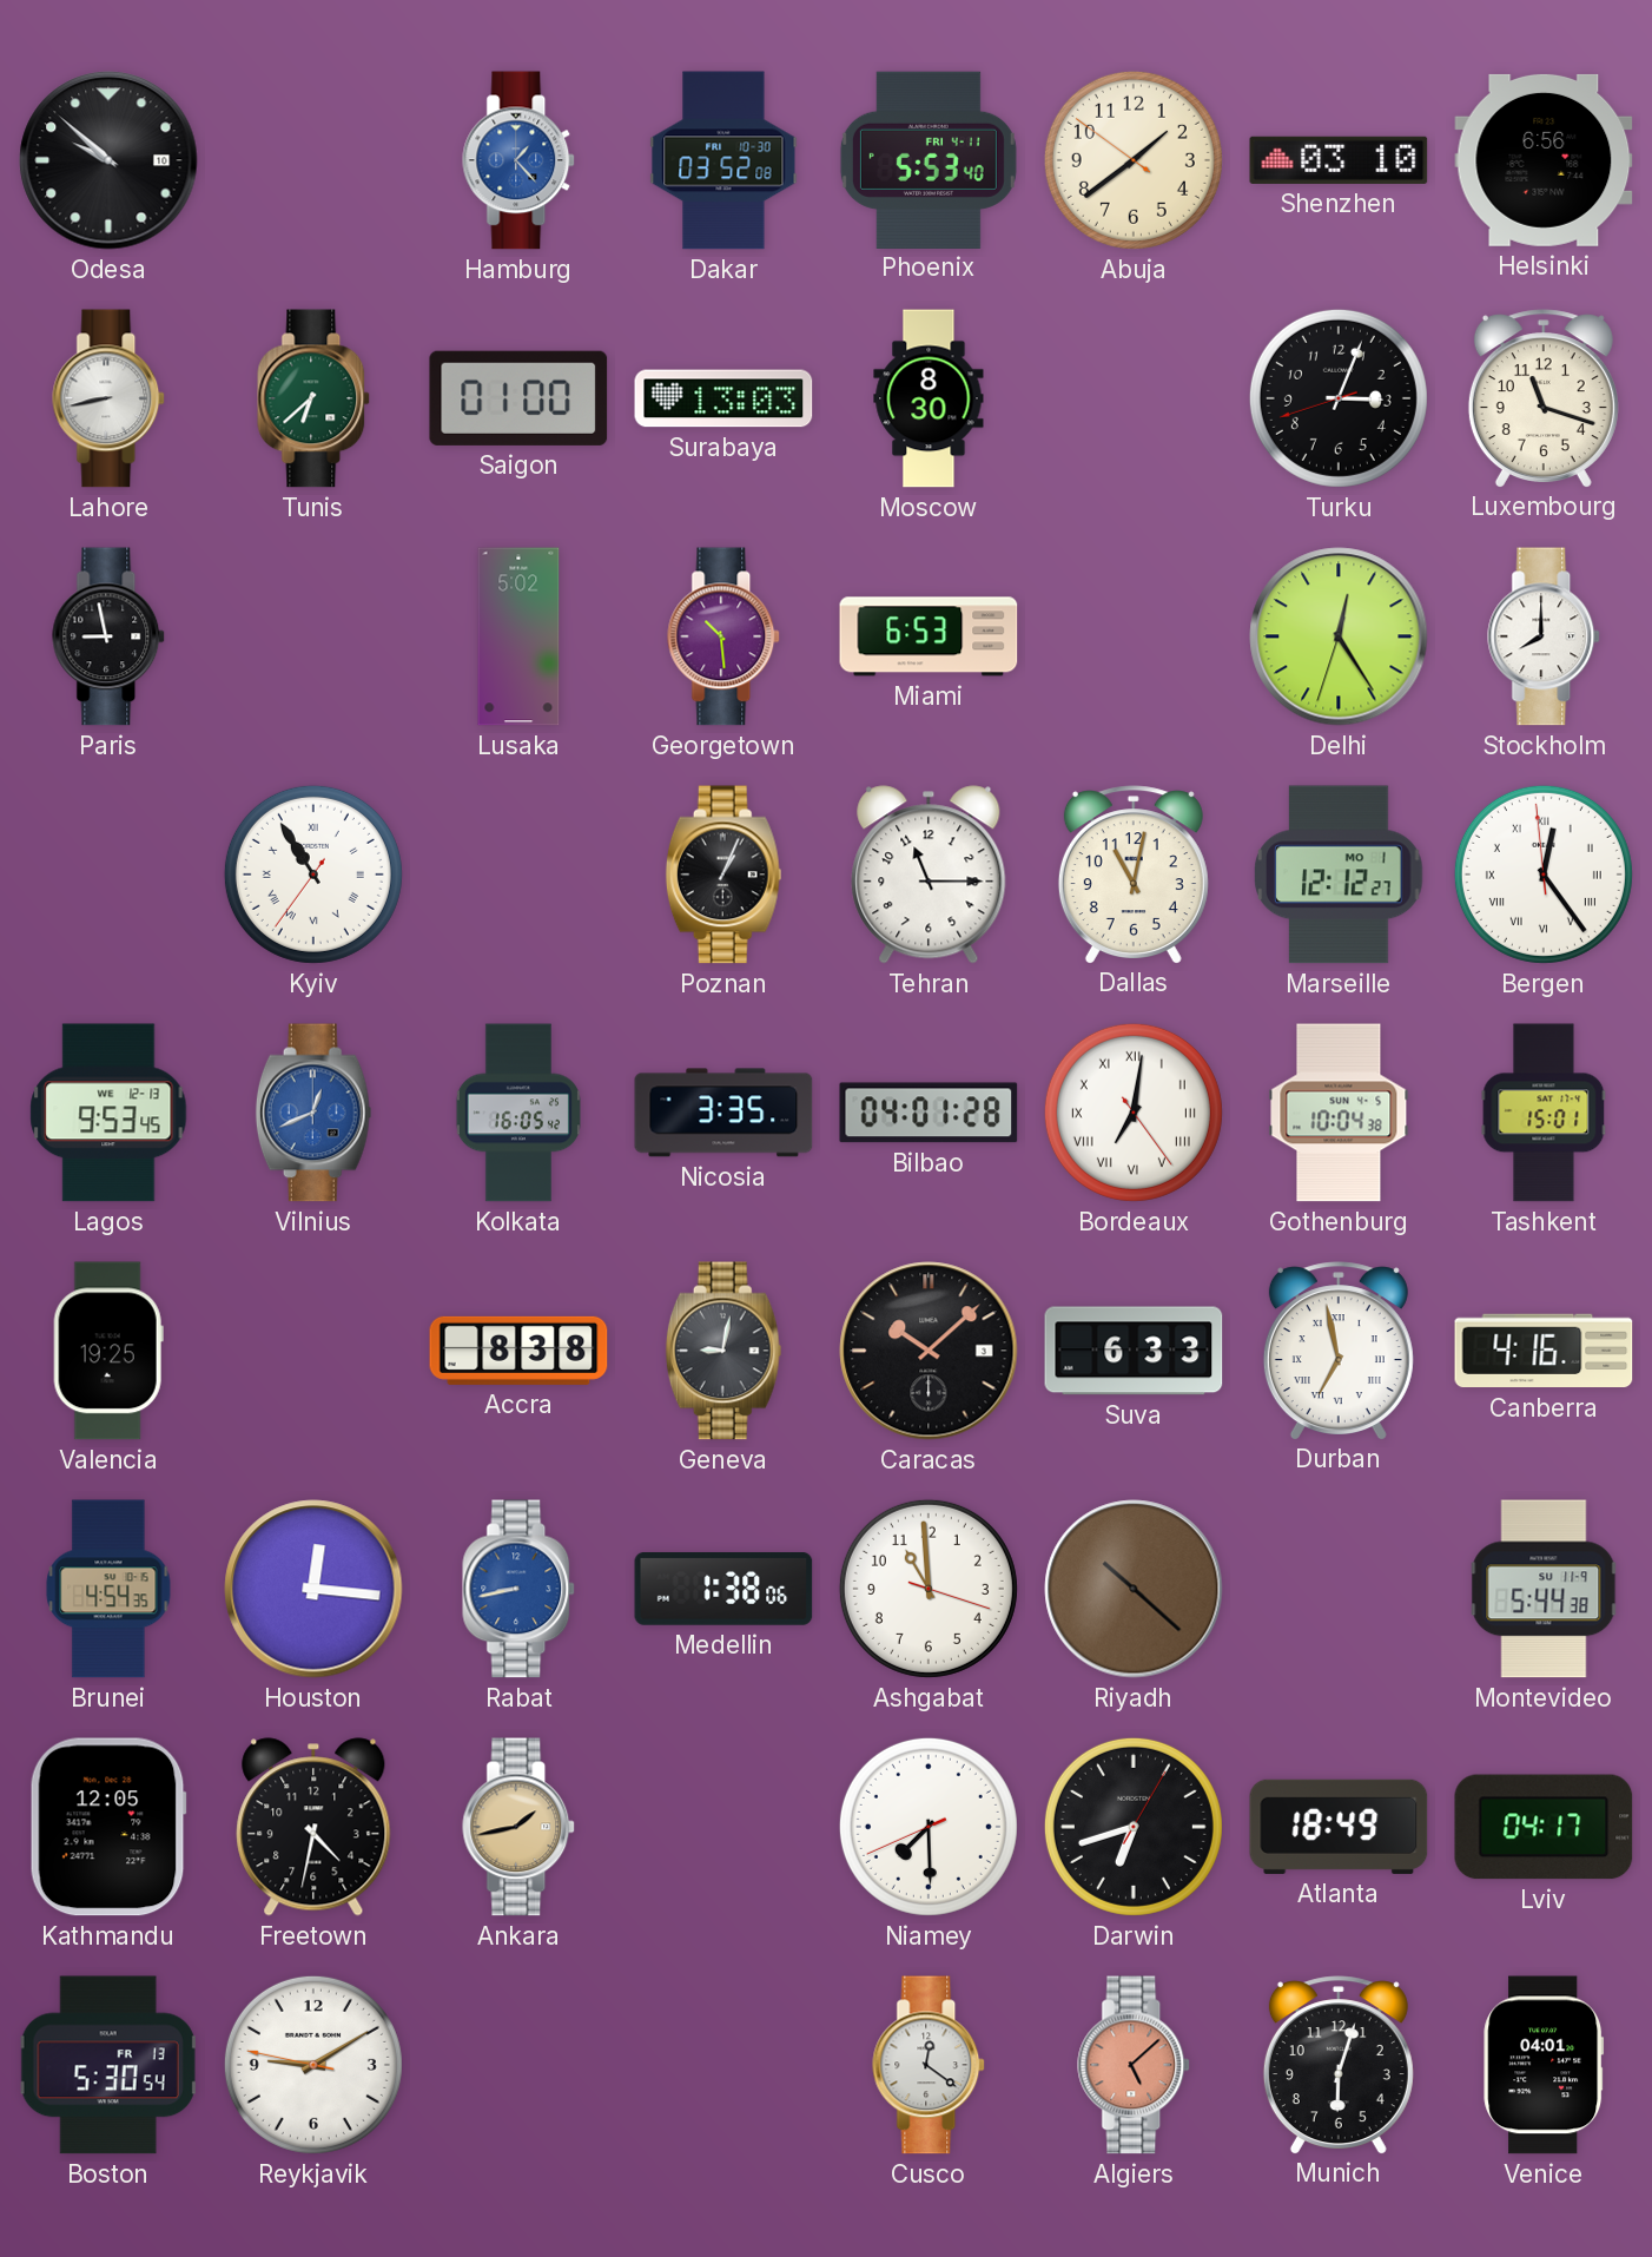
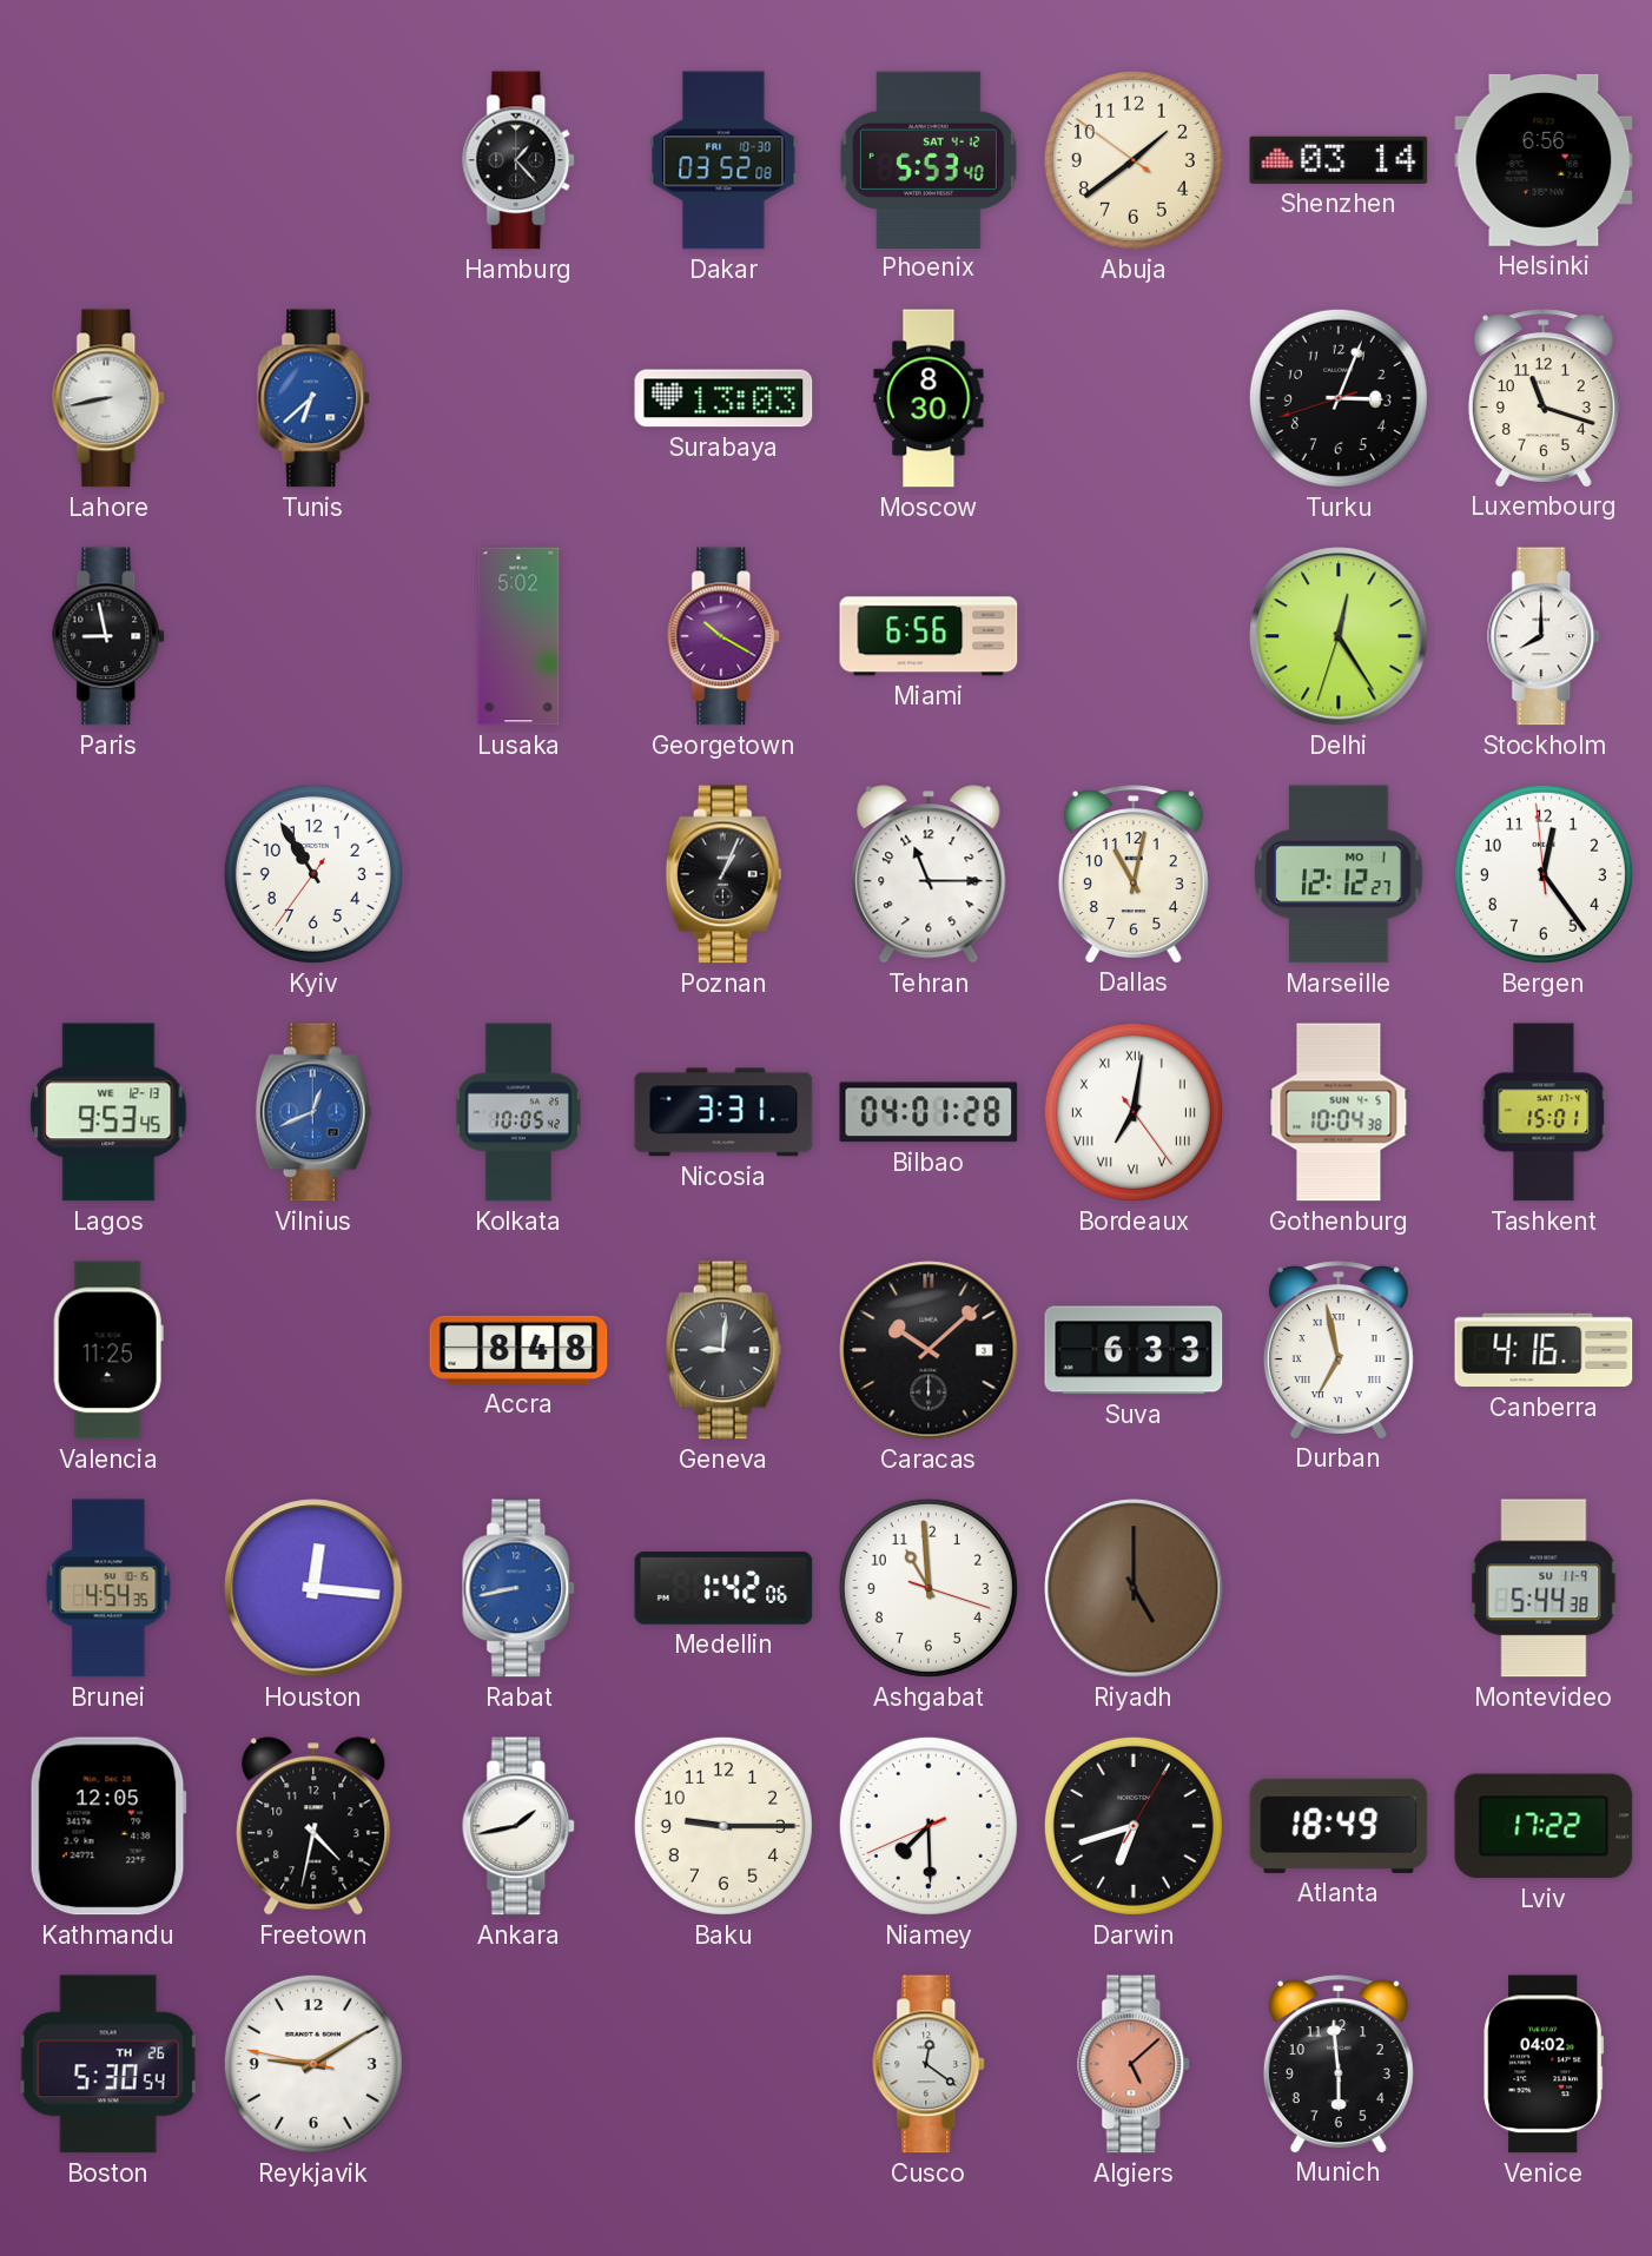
Odesa: 9:52 -> none
Hamburg dial: blue -> black
Phoenix date: FRI 4-11 -> SAT 4-12
Shenzhen: 03:10 -> 03:14
Tunis dial: green -> blue
Saigon: 01:00 -> none
Georgetown: 10:29 -> 10:20
Miami: 6:53 -> 6:56
Kyiv numerals: Roman -> Arabic
Bergen numerals: Roman -> Arabic
Kolkata: 16:05 -> 10:05
Nicosia: 3:35 -> 3:31
Valencia: 19:25 -> 11:25
Accra: 8:38 -> 8:48
Geneva: 9:02 -> 9:01
Medellin: 1:38 -> 1:42
Riyadh: 10:22 -> 5:00
Ankara dial: champagne -> white
Baku: none -> 9:15
Lviv: 04:17 -> 17:22
Boston date: FR 13 -> TH 26
Munich: 6:03 -> 5:59
Venice: 04:01 -> 04:02
